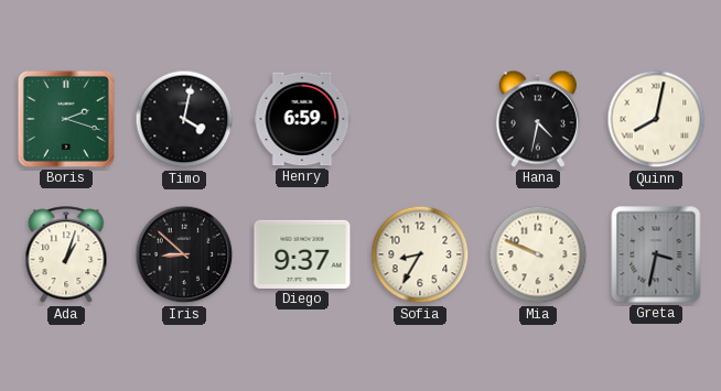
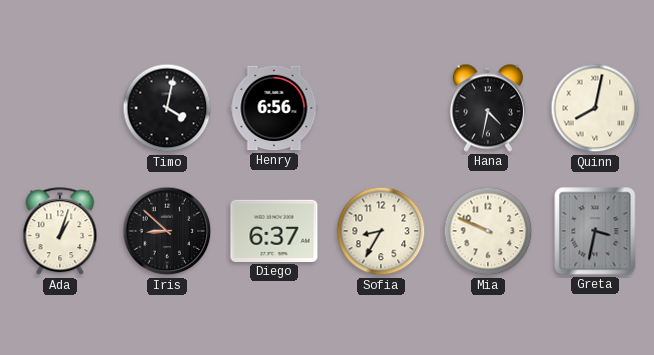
Boris: 2:18 -> none
Henry: 6:59 -> 6:56
Diego: 9:37 -> 6:37
